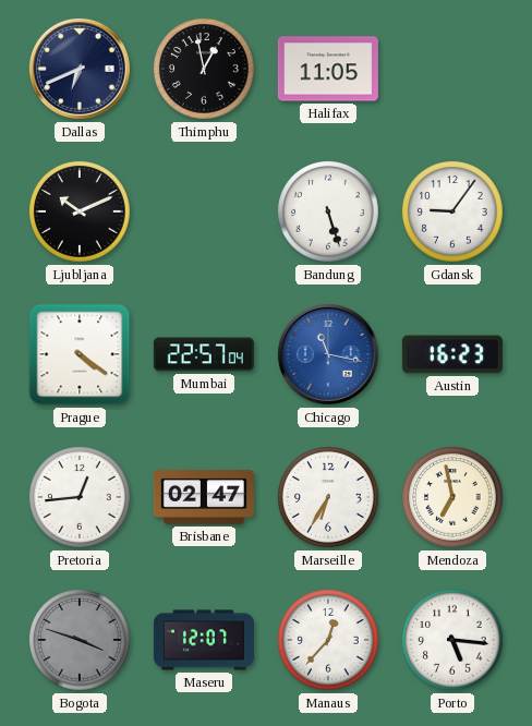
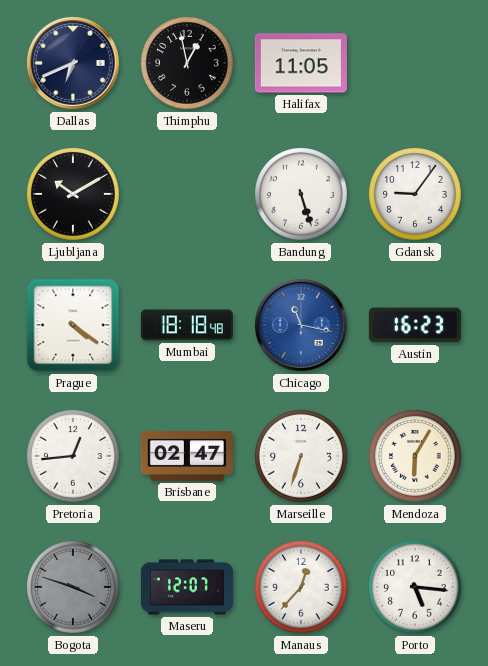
Ljubljana: 10:11 -> 10:10
Mumbai: 22:57 -> 18:18
Marseille: 6:35 -> 6:33
Mendoza: 6:58 -> 6:05
